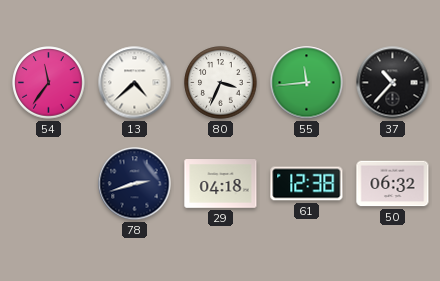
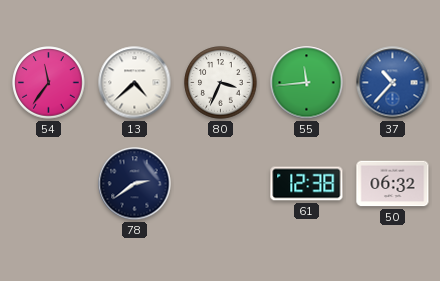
37 dial: black -> blue
78: 2:42 -> 2:39
29: 04:18 -> none
